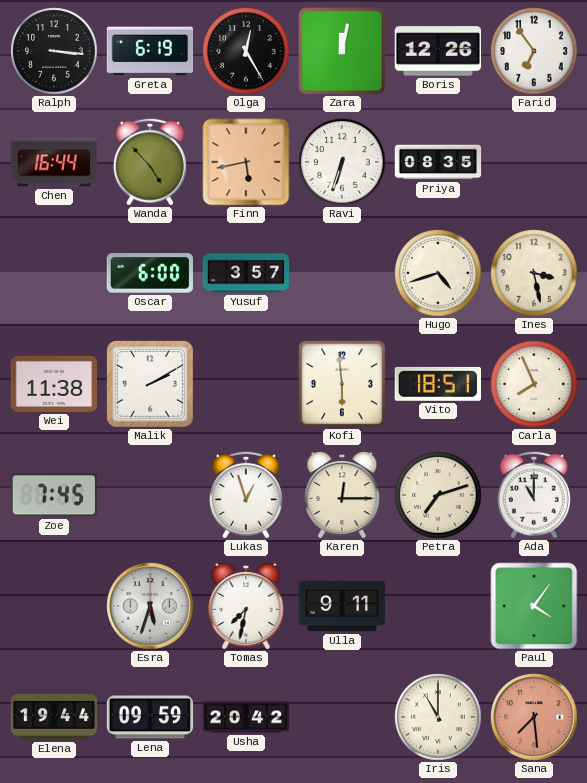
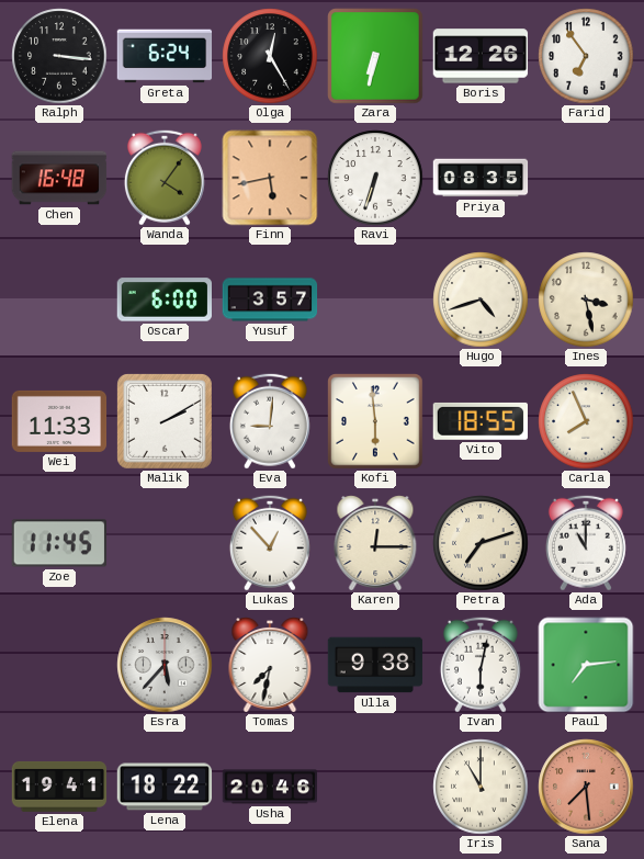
Greta: 6:19 -> 6:24
Zara: 12:02 -> 6:32
Chen: 16:44 -> 16:48
Wanda: 4:53 -> 4:06
Wei: 11:38 -> 11:33
Eva: none -> 9:01
Vito: 18:51 -> 18:55
Zoe: 7:45 -> 11:45
Lukas: 12:57 -> 12:53
Esra: 5:33 -> 5:37
Ulla: 9:11 -> 9:38
Ivan: none -> 6:02
Paul: 4:06 -> 7:14
Elena: 19:44 -> 19:41
Lena: 09:59 -> 18:22
Usha: 20:42 -> 20:46
